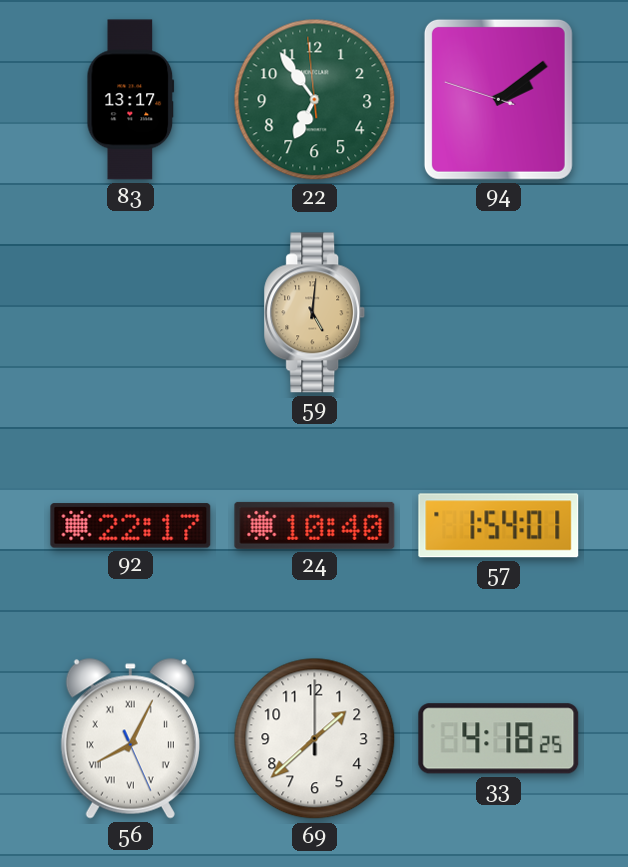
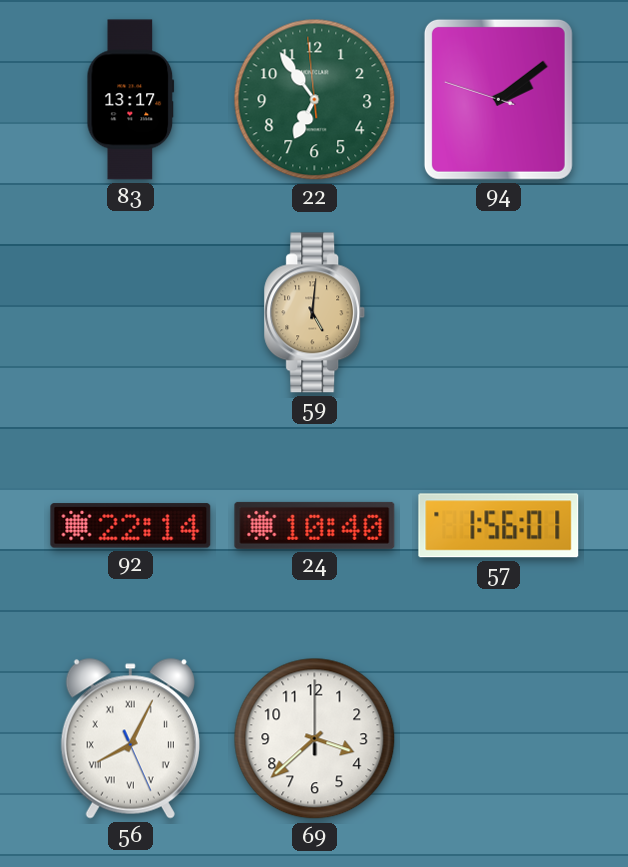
92: 22:17 -> 22:14
57: 1:54 -> 1:56
69: 1:38 -> 3:38
33: 4:18 -> none
